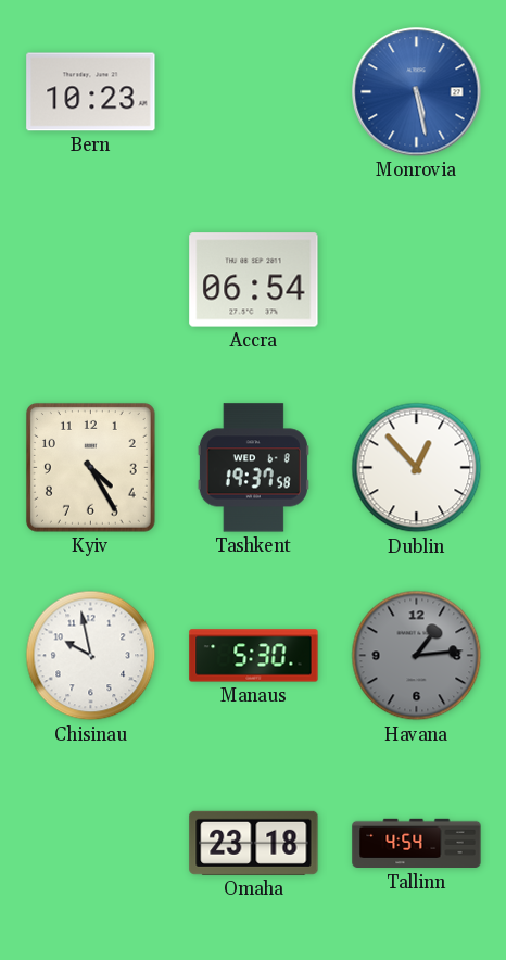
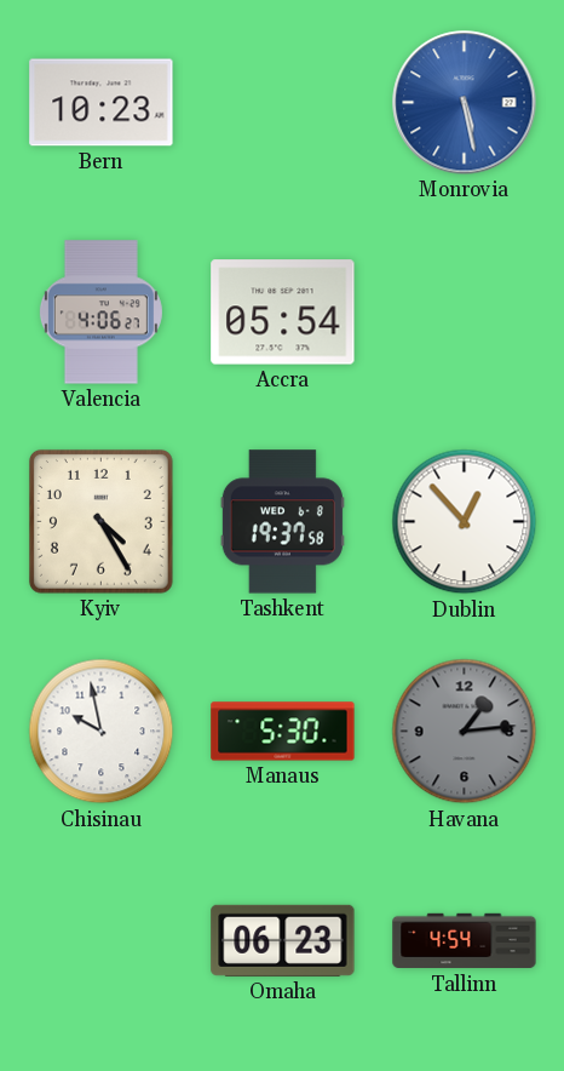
Valencia: none -> 4:06
Accra: 06:54 -> 05:54
Omaha: 23:18 -> 06:23
